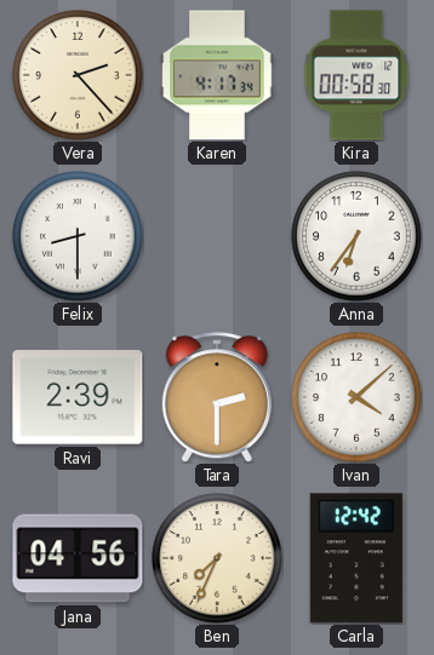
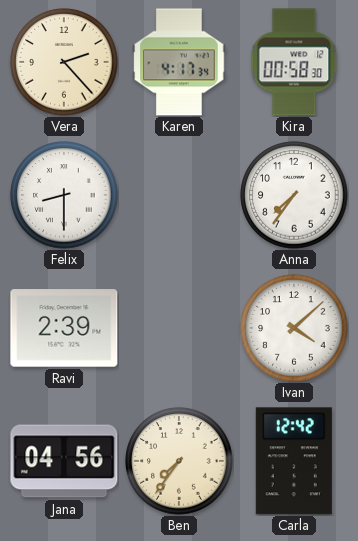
Anna: 6:36 -> 7:36
Tara: 2:30 -> none
Ben: 7:34 -> 7:36
